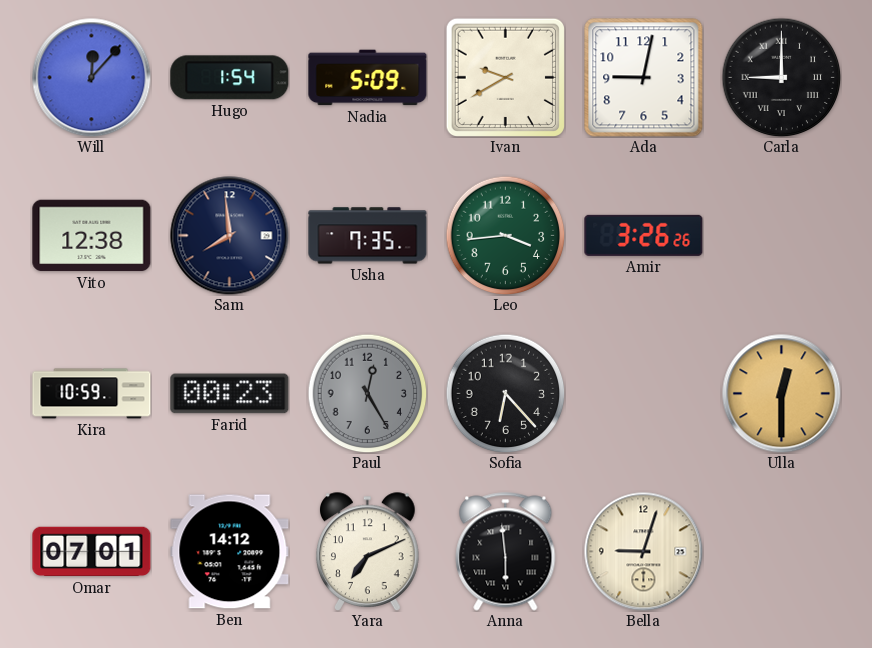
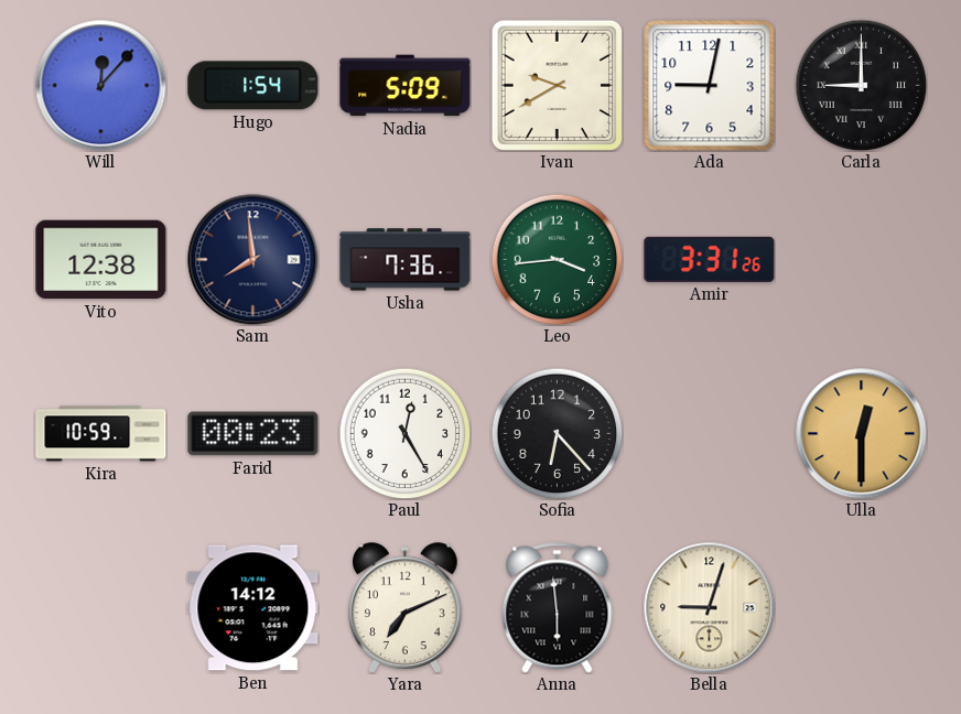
Usha: 7:35 -> 7:36
Amir: 3:26 -> 3:31
Paul dial: grey -> white
Omar: 07:01 -> none
